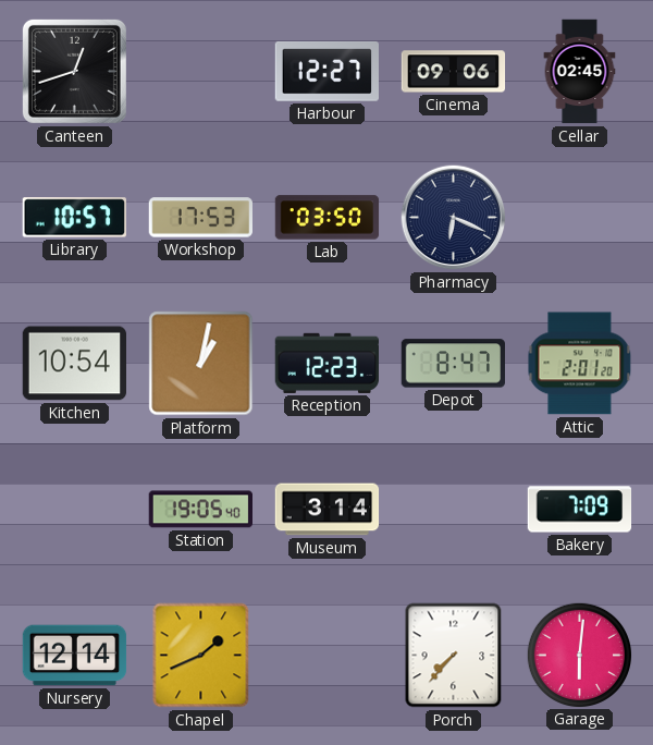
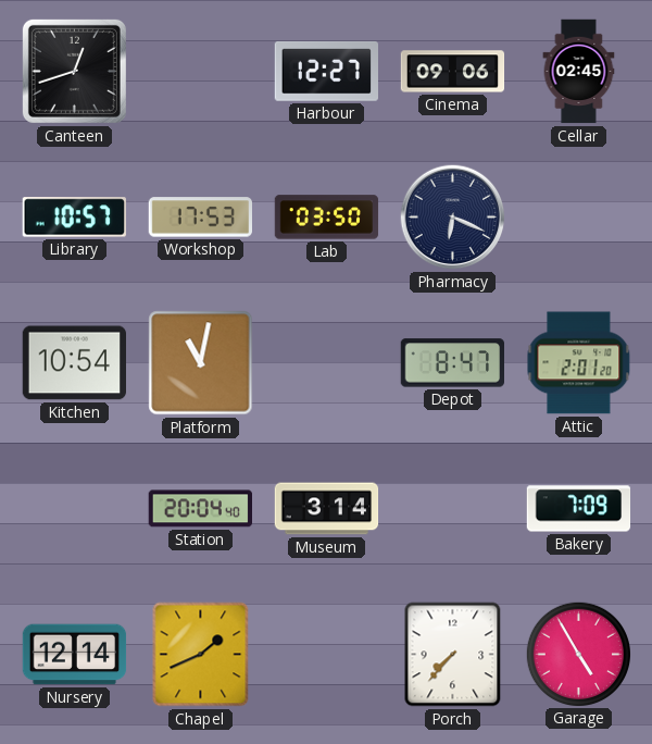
Platform: 1:02 -> 11:02
Reception: 12:23 -> none
Station: 19:05 -> 20:04
Garage: 6:01 -> 4:55
